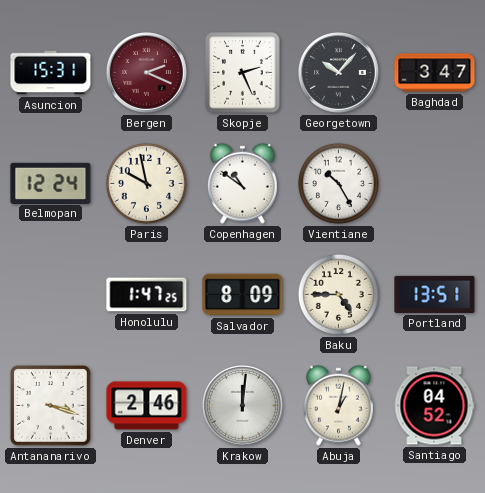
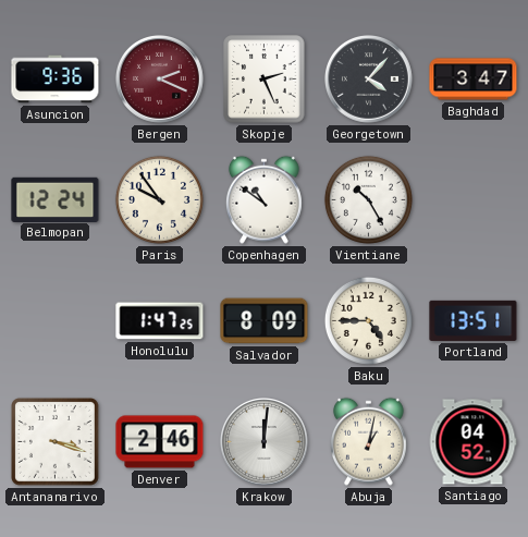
Asuncion: 15:31 -> 9:36
Georgetown: 10:07 -> 4:07
Paris: 9:58 -> 9:54
